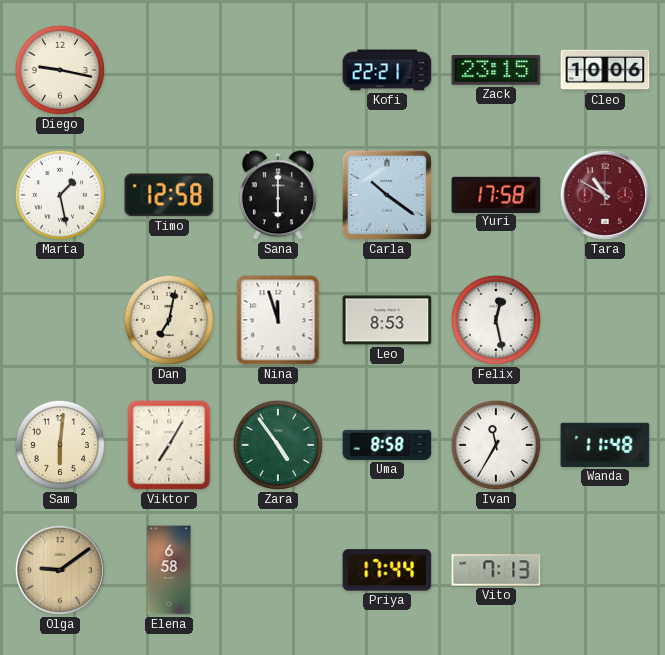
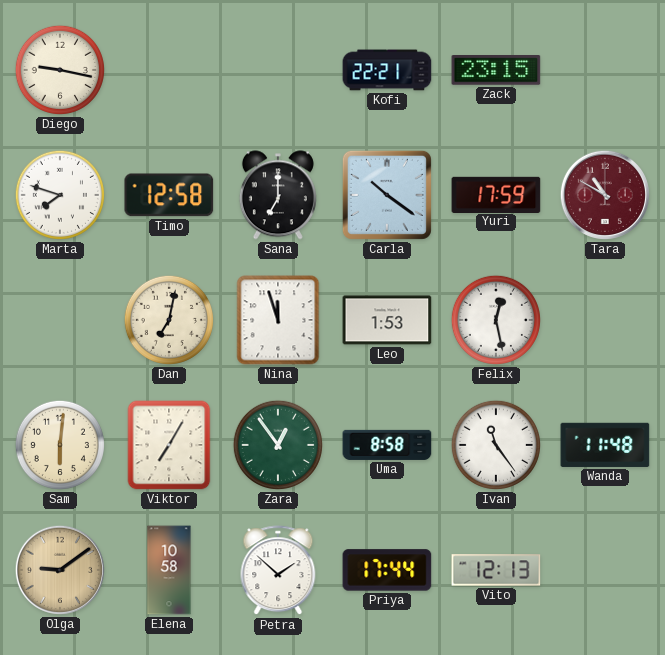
Cleo: 10:06 -> none
Marta: 1:28 -> 7:48
Sana: 6:00 -> 7:00
Yuri: 17:58 -> 17:59
Leo: 8:53 -> 1:53
Zara: 4:54 -> 12:54
Ivan: 11:35 -> 11:24
Elena: 6:58 -> 10:58
Petra: none -> 1:52
Vito: 7:13 -> 12:13
